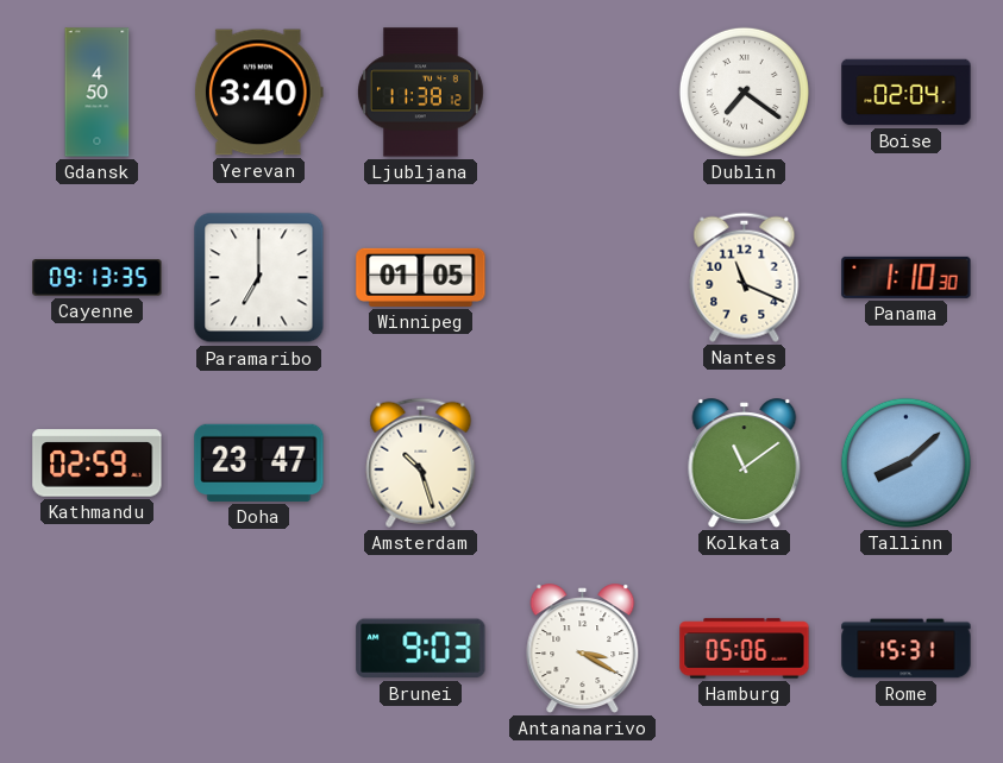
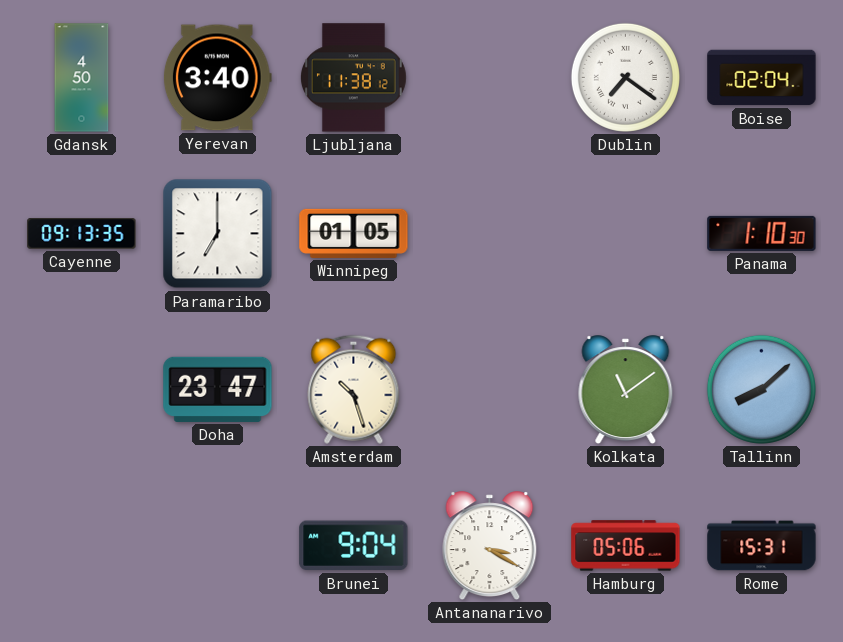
Nantes: 11:19 -> none
Kathmandu: 02:59 -> none
Brunei: 9:03 -> 9:04
